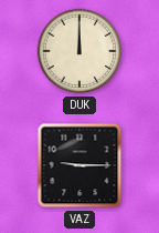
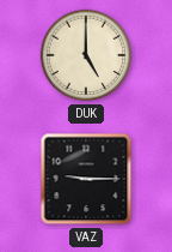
DUK: 12:00 -> 5:00
